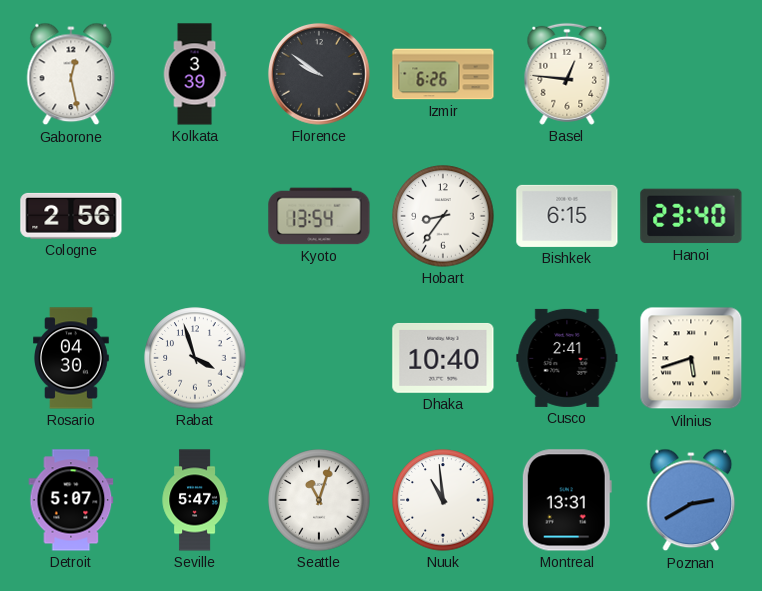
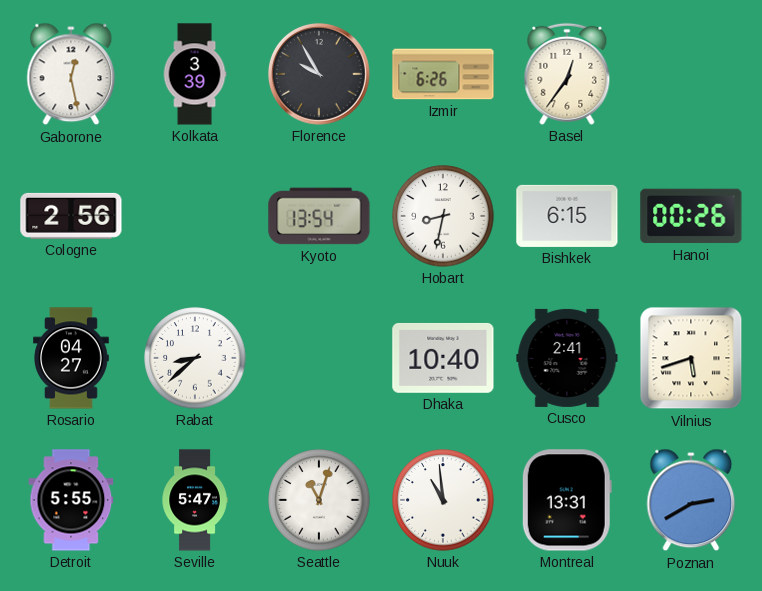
Florence: 9:51 -> 9:55
Basel: 12:46 -> 12:36
Hobart: 8:36 -> 8:32
Hanoi: 23:40 -> 00:26
Rosario: 04:30 -> 04:27
Rabat: 3:57 -> 8:38
Detroit: 5:07 -> 5:55
